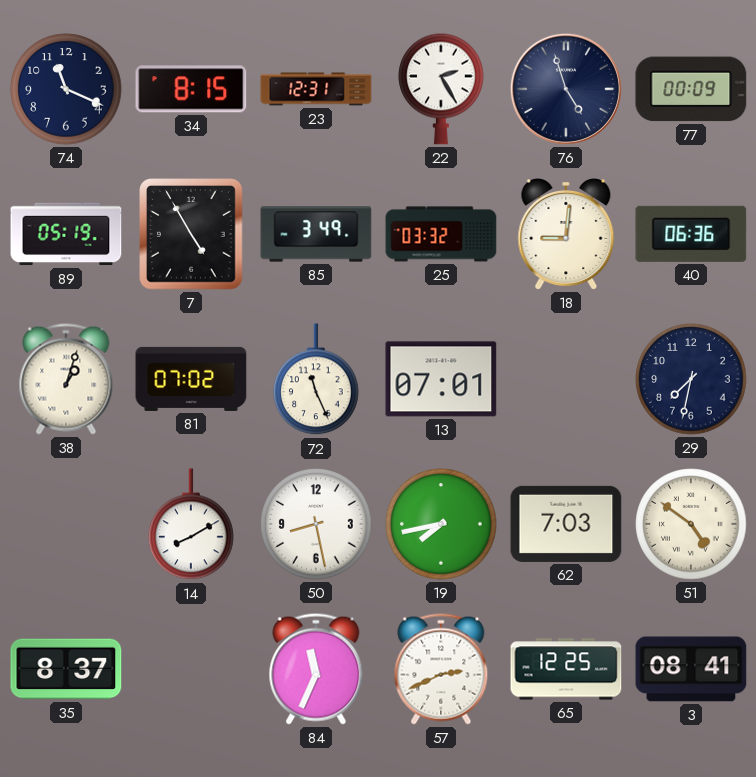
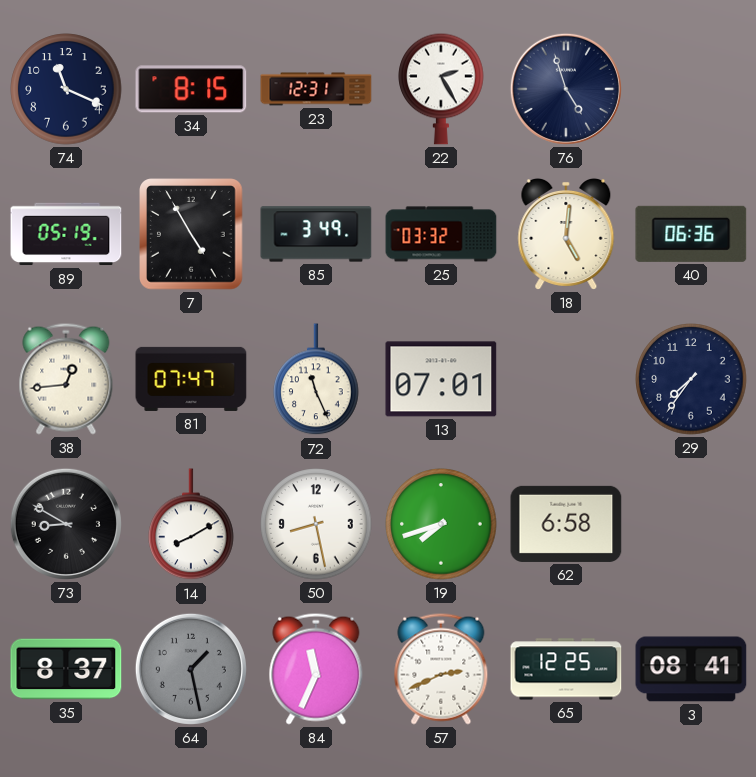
77: 00:09 -> none
18: 9:01 -> 5:01
38: 1:03 -> 12:44
81: 07:02 -> 07:47
29: 7:32 -> 7:36
73: none -> 8:50
19: 7:43 -> 7:42
62: 7:03 -> 6:58
51: 4:51 -> none
64: none -> 1:28
